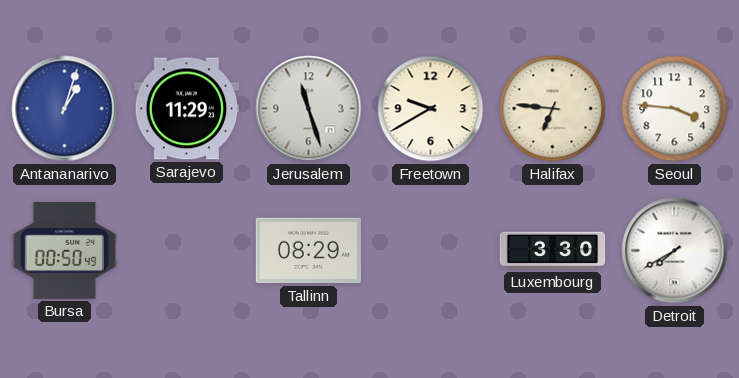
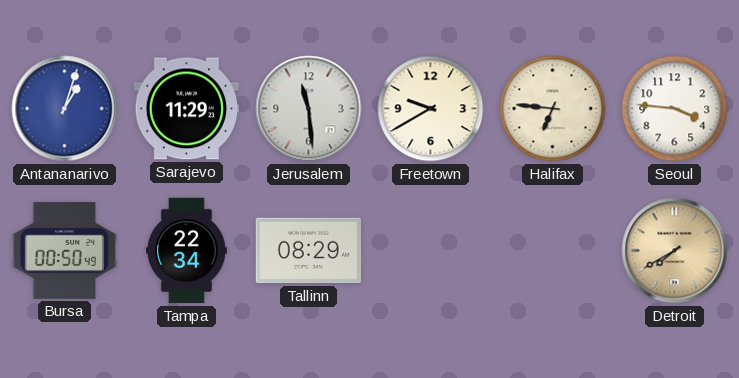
Jerusalem: 11:27 -> 11:29
Tampa: none -> 22:34
Luxembourg: 3:30 -> none
Detroit dial: white -> champagne
